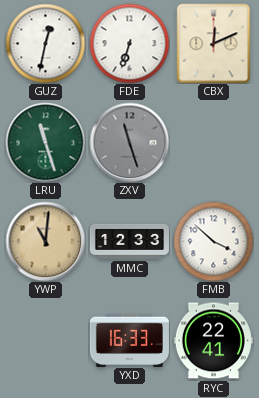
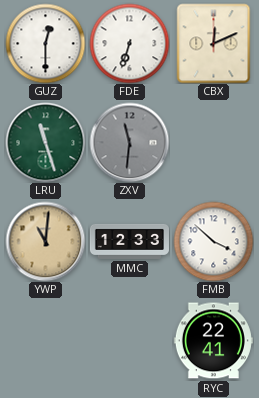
GUZ: 12:32 -> 12:30
ZXV: 11:27 -> 11:31
YXD: 16:33 -> none
